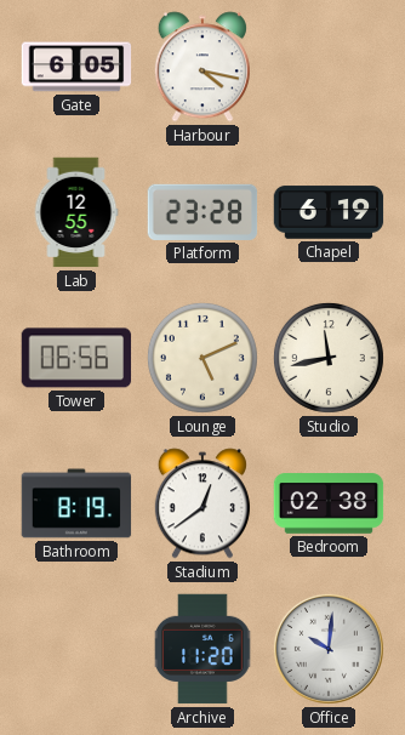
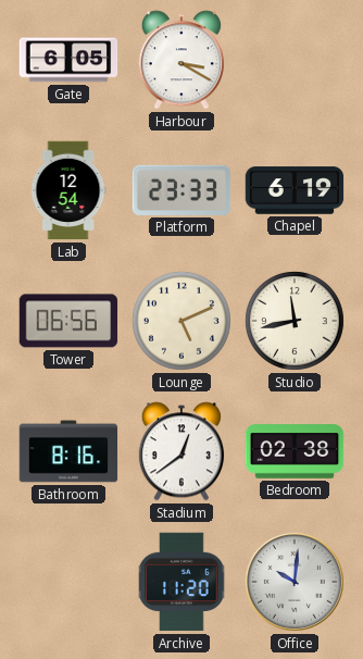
Harbour: 4:17 -> 3:20
Lab: 12:55 -> 12:54
Platform: 23:28 -> 23:33
Bathroom: 8:19 -> 8:16
